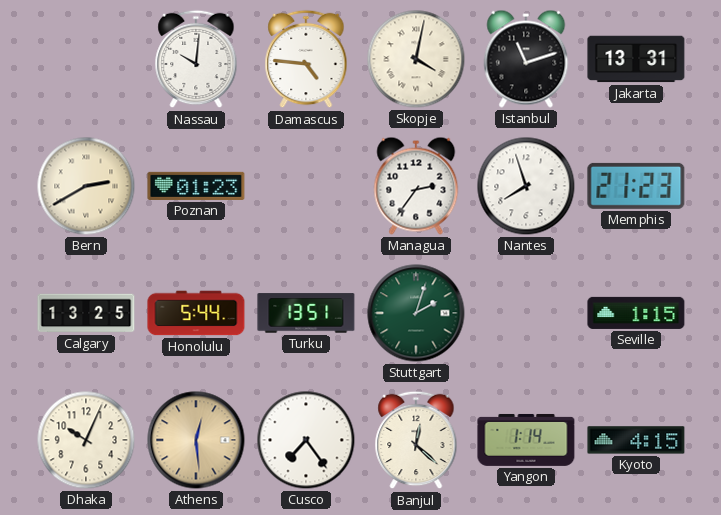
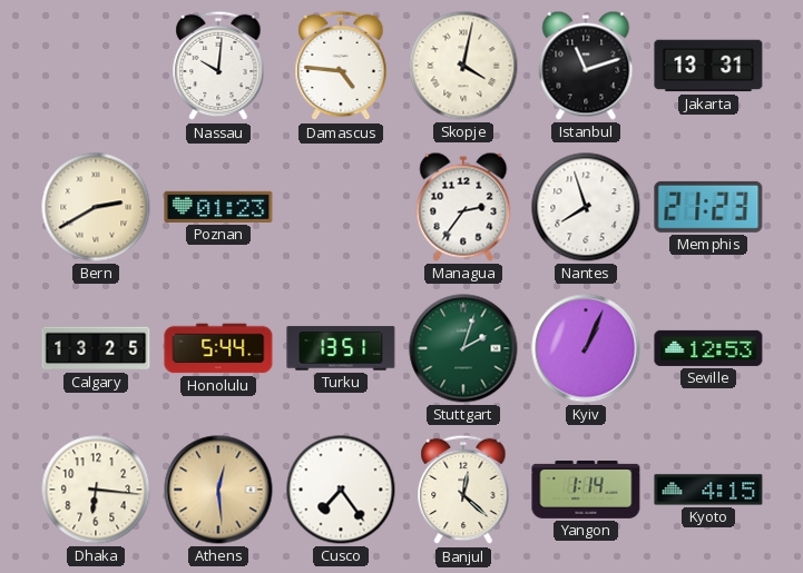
Kyiv: none -> 1:04
Seville: 1:15 -> 12:53
Dhaka: 10:04 -> 6:16
